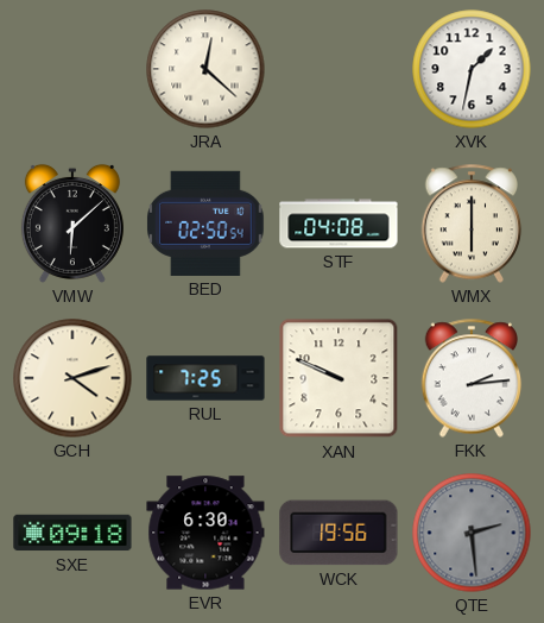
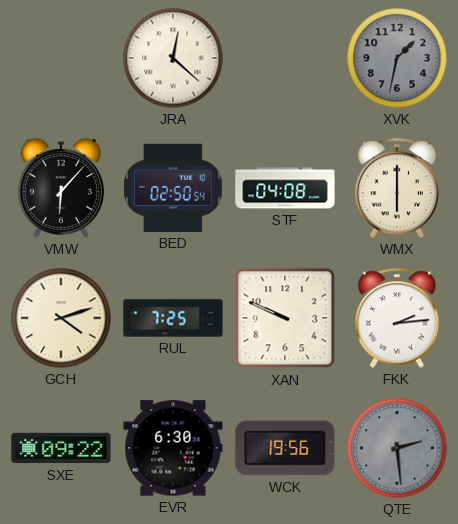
XVK dial: white -> grey
VMW: 6:08 -> 6:07
SXE: 09:18 -> 09:22
